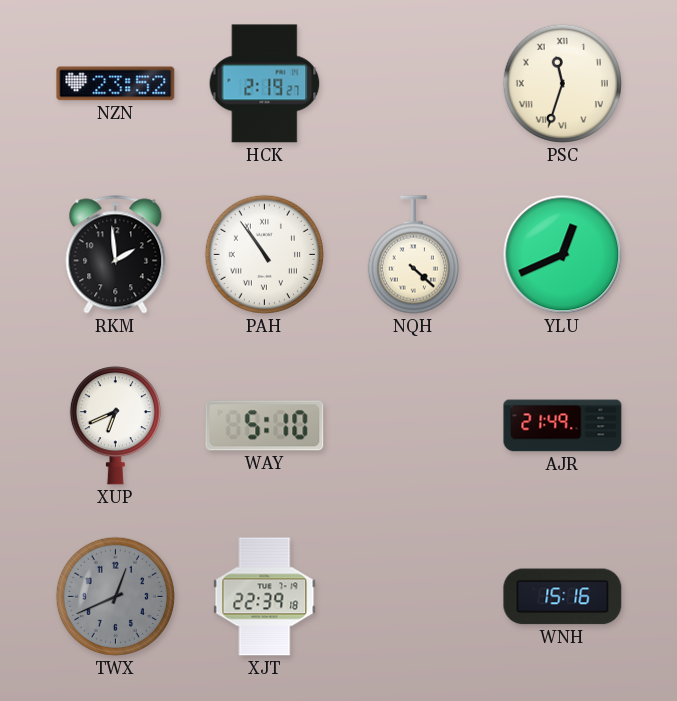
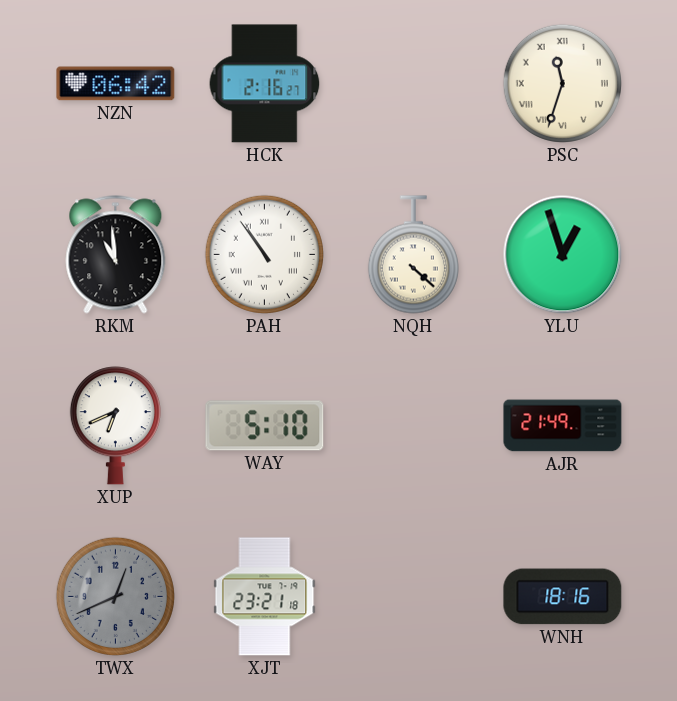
NZN: 23:52 -> 06:42
HCK: 2:19 -> 2:16
RKM: 1:59 -> 10:59
YLU: 12:41 -> 12:57
XJT: 22:39 -> 23:21
WNH: 15:16 -> 18:16
